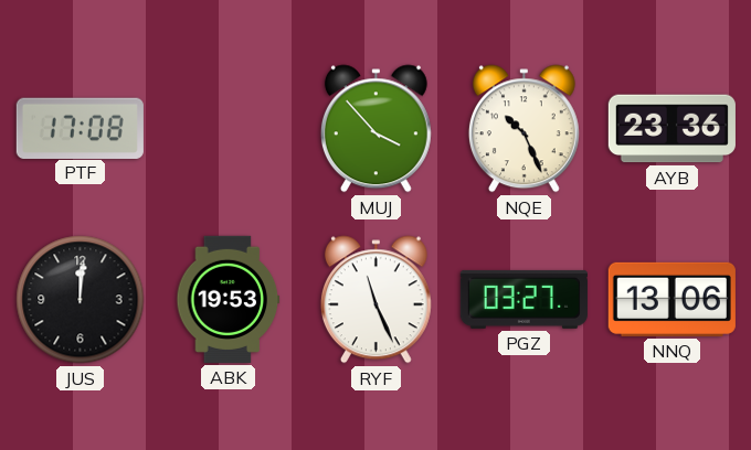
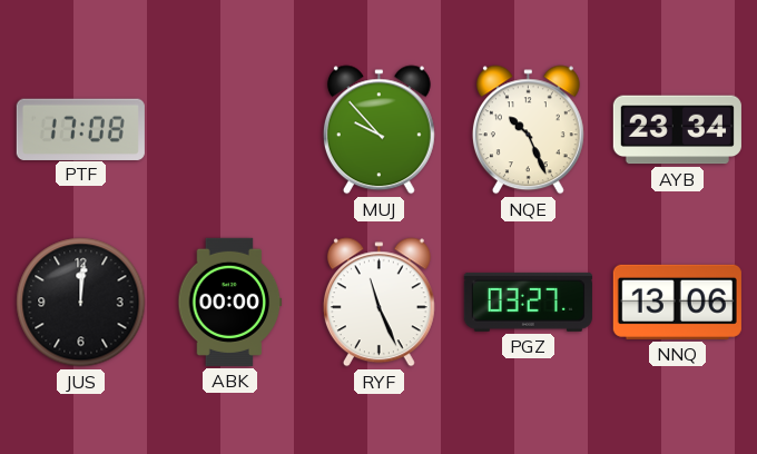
MUJ: 3:53 -> 9:53
AYB: 23:36 -> 23:34
ABK: 19:53 -> 00:00
